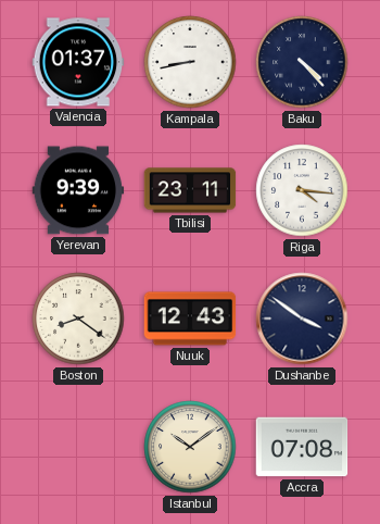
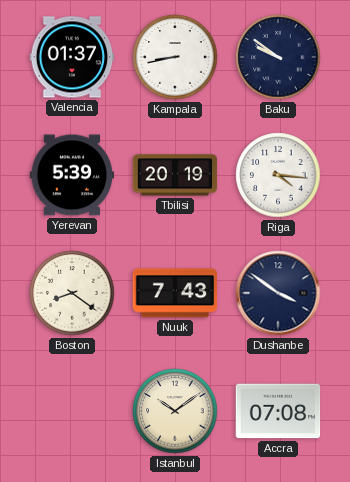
Baku: 4:23 -> 9:51
Yerevan: 9:39 -> 5:39
Tbilisi: 23:11 -> 20:19
Nuuk: 12:43 -> 7:43
